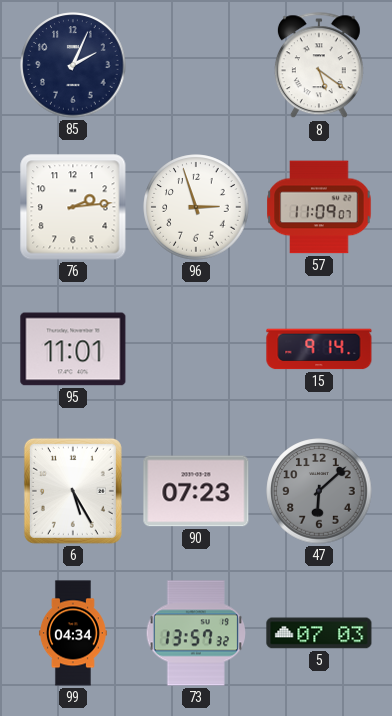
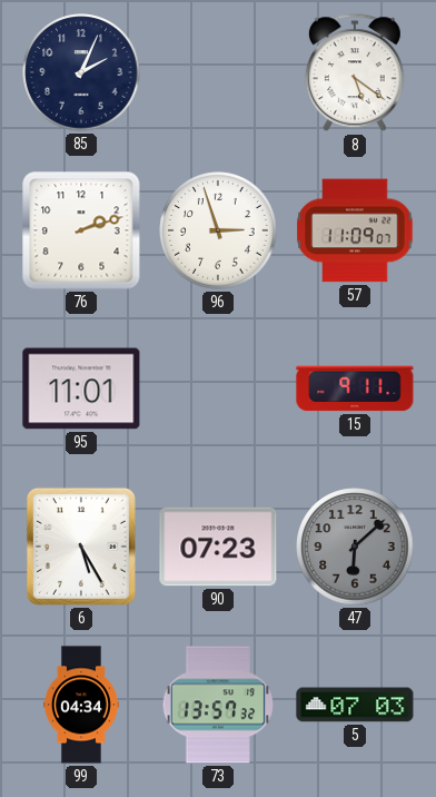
76: 2:14 -> 2:12
15: 9:14 -> 9:11
